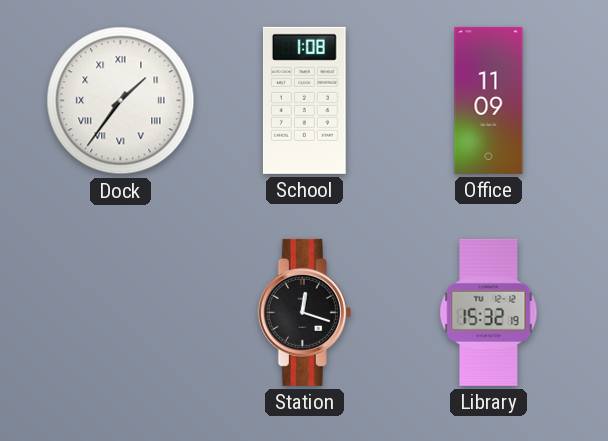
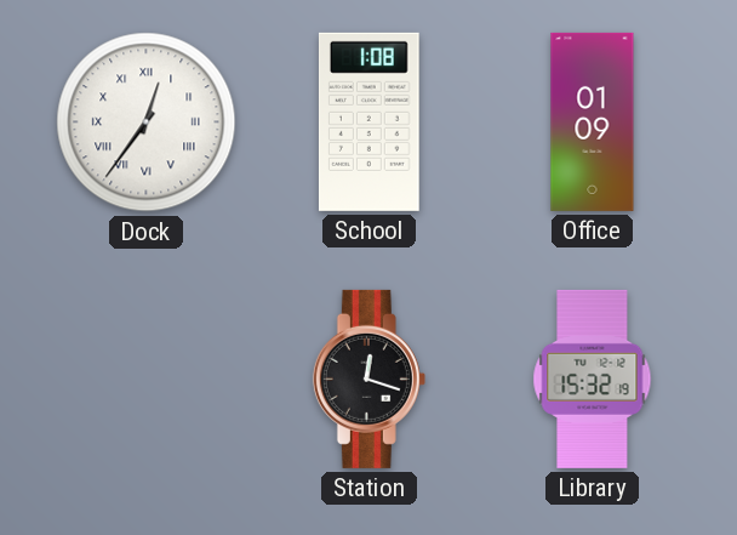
Dock: 1:36 -> 12:36
Office: 11:09 -> 01:09
